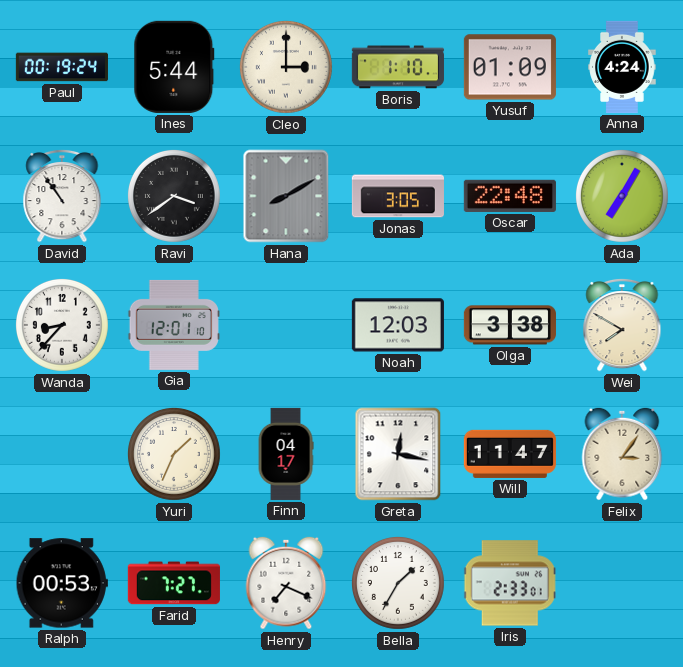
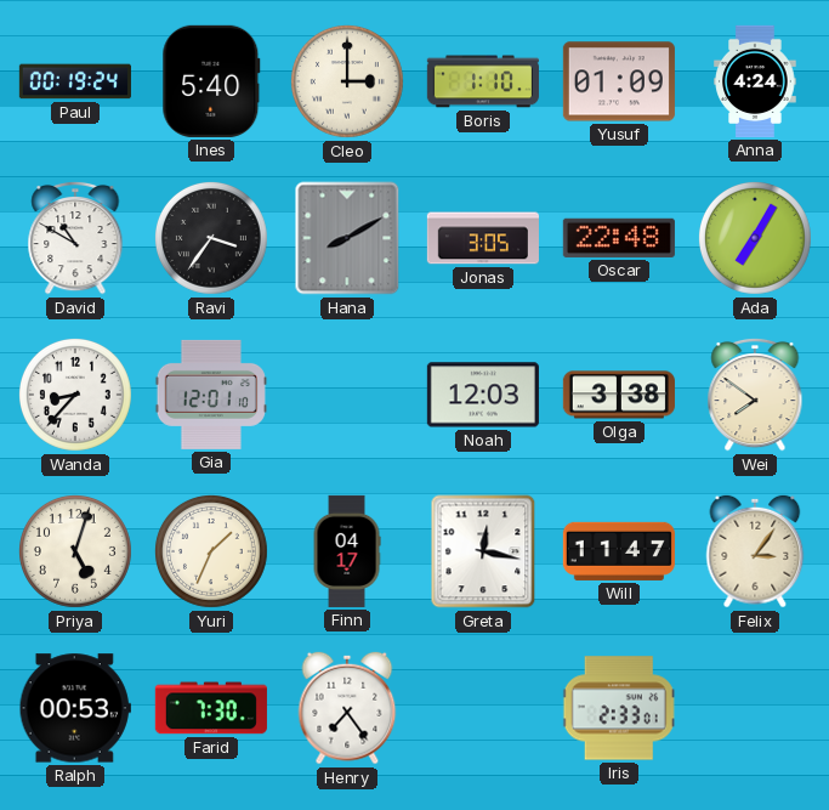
Ines: 5:44 -> 5:40
David: 10:54 -> 10:50
Ravi: 3:39 -> 3:36
Wei: 7:50 -> 7:51
Priya: none -> 5:03
Farid: 7:27 -> 7:30
Henry: 7:19 -> 7:24
Bella: 1:35 -> none
